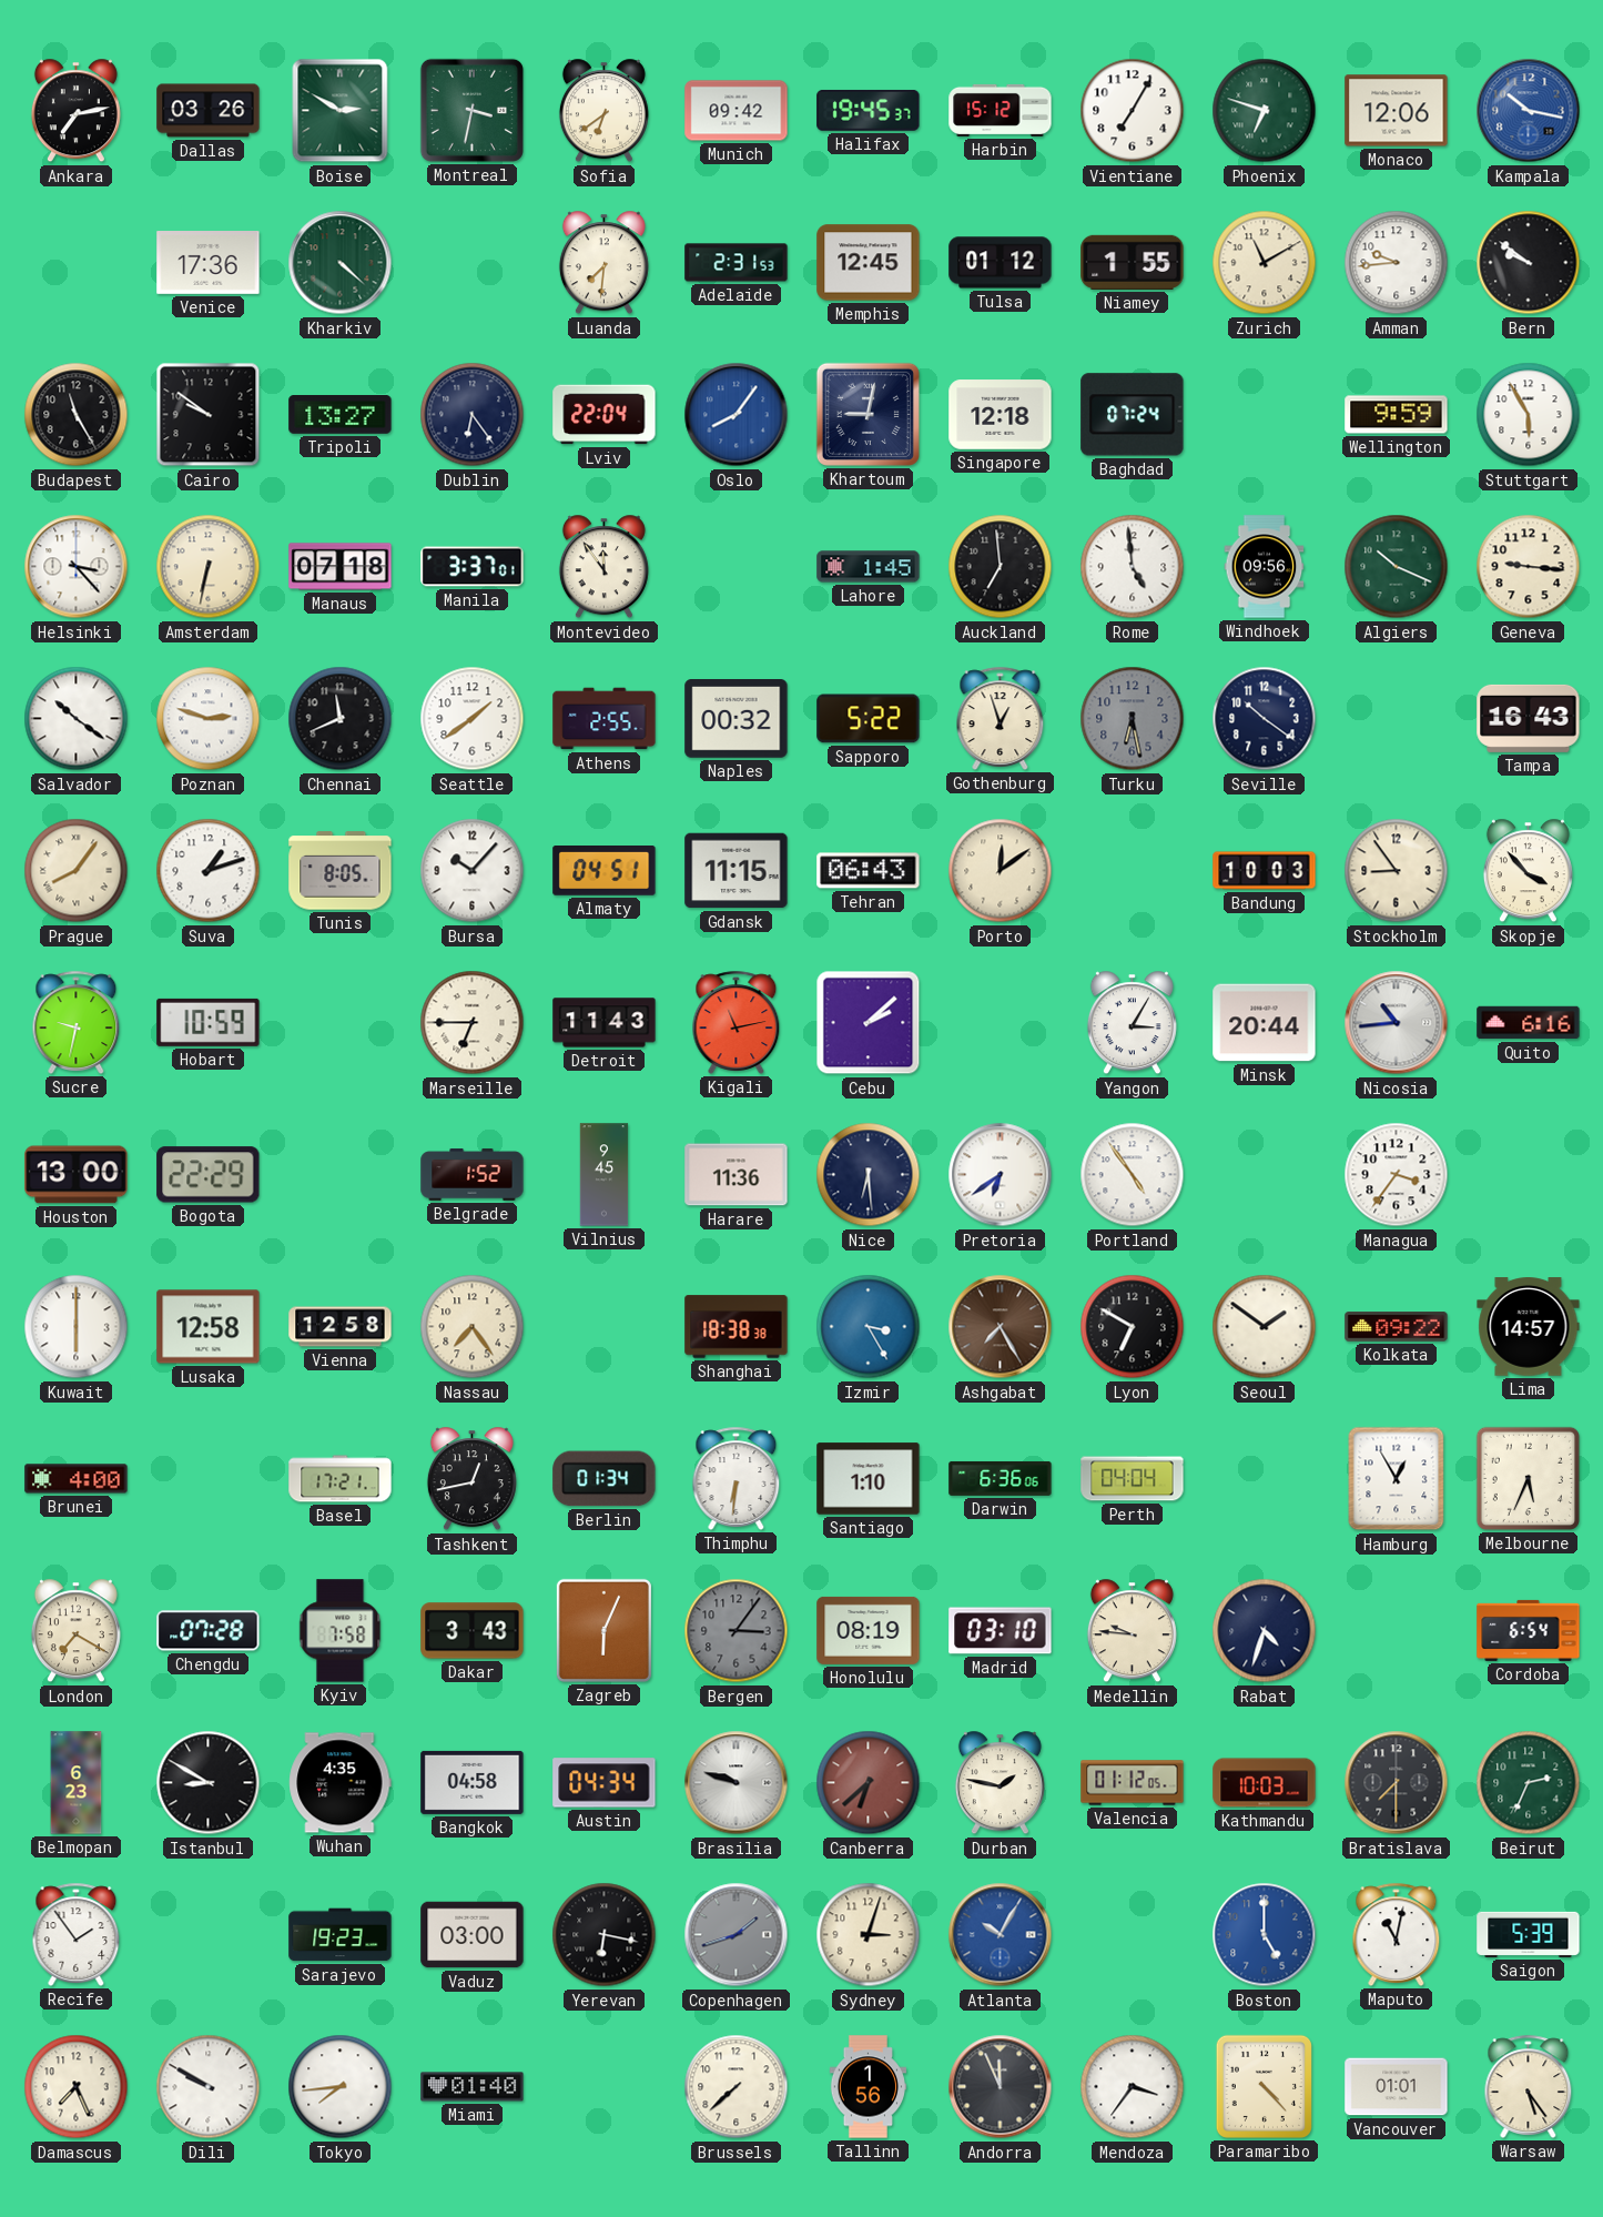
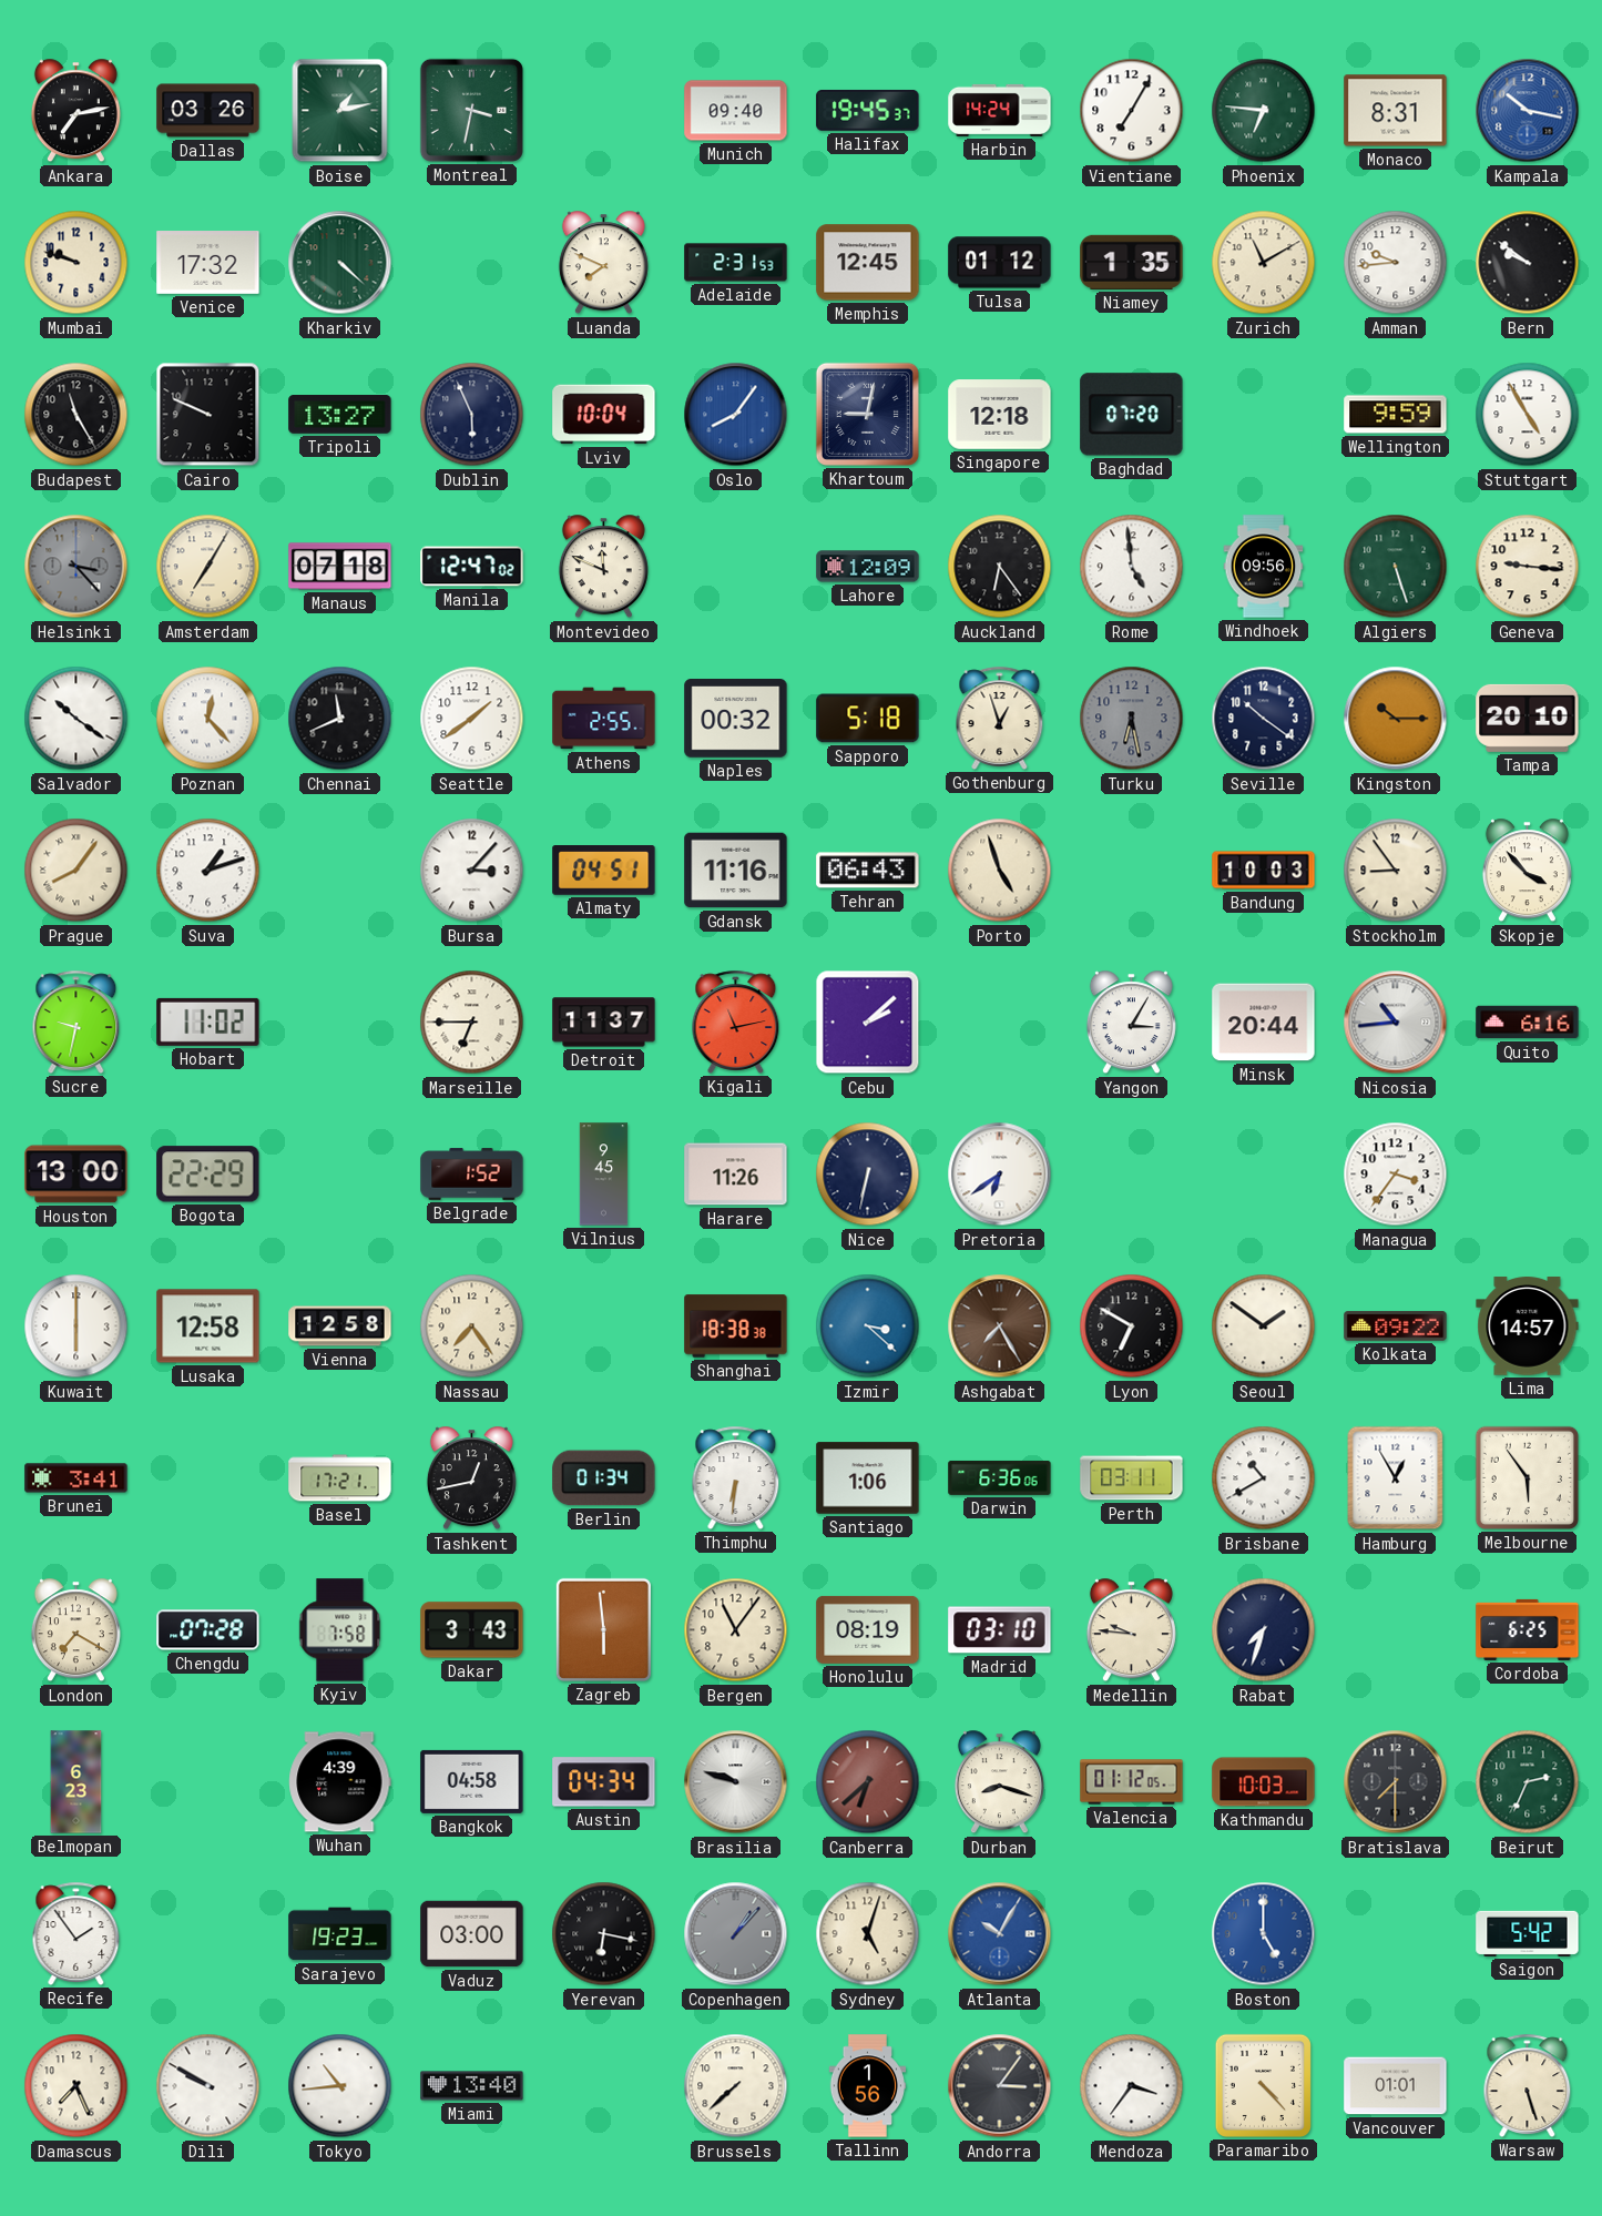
Boise: 2:50 -> 1:13
Sofia: 6:39 -> none
Munich: 09:42 -> 09:40
Harbin: 15:12 -> 14:24
Phoenix: 6:48 -> 6:46
Monaco: 12:06 -> 8:31
Mumbai: none -> 9:48
Venice: 17:36 -> 17:32
Luanda: 7:31 -> 7:49
Niamey: 1:55 -> 1:35
Cairo: 9:51 -> 9:49
Dublin: 6:24 -> 5:56
Lviv: 22:04 -> 10:04
Baghdad: 07:24 -> 07:20
Stuttgart: 5:55 -> 4:55
Helsinki dial: white -> grey
Amsterdam: 6:32 -> 7:05
Manila: 3:37 -> 12:47
Montevideo: 11:54 -> 11:49
Lahore: 1:45 -> 12:09
Auckland: 6:59 -> 6:24
Algiers: 10:19 -> 5:27
Poznan: 2:48 -> 12:23
Sapporo: 5:22 -> 5:18
Kingston: none -> 10:15
Tampa: 16:43 -> 20:10
Tunis: 8:05 -> none
Bursa: 10:07 -> 3:07
Gdansk: 11:15 -> 11:16
Porto: 12:09 -> 4:57
Hobart: 10:59 -> 11:02
Detroit: 11:43 -> 11:37
Harare: 11:36 -> 11:26
Nice: 6:29 -> 6:32
Portland: 4:54 -> none
Izmir: 3:25 -> 3:22
Brunei: 4:00 -> 3:41
Santiago: 1:10 -> 1:06
Perth: 04:04 -> 03:11
Brisbane: none -> 10:40
Melbourne: 5:34 -> 5:54
Zagreb: 6:04 -> 5:59
Bergen: 3:06 -> 11:06
Bergen dial: grey -> cream
Rabat: 4:33 -> 7:33
Cordoba: 6:54 -> 6:25
Istanbul: 8:50 -> none
Wuhan: 4:35 -> 4:39
Durban: 1:47 -> 8:18
Copenhagen: 1:42 -> 1:07
Sydney: 3:03 -> 5:03
Maputo: 11:02 -> none
Saigon: 5:39 -> 5:42
Tokyo: 7:44 -> 10:44
Miami: 01:40 -> 13:40
Andorra: 11:56 -> 3:06
Warsaw: 5:24 -> 5:27
